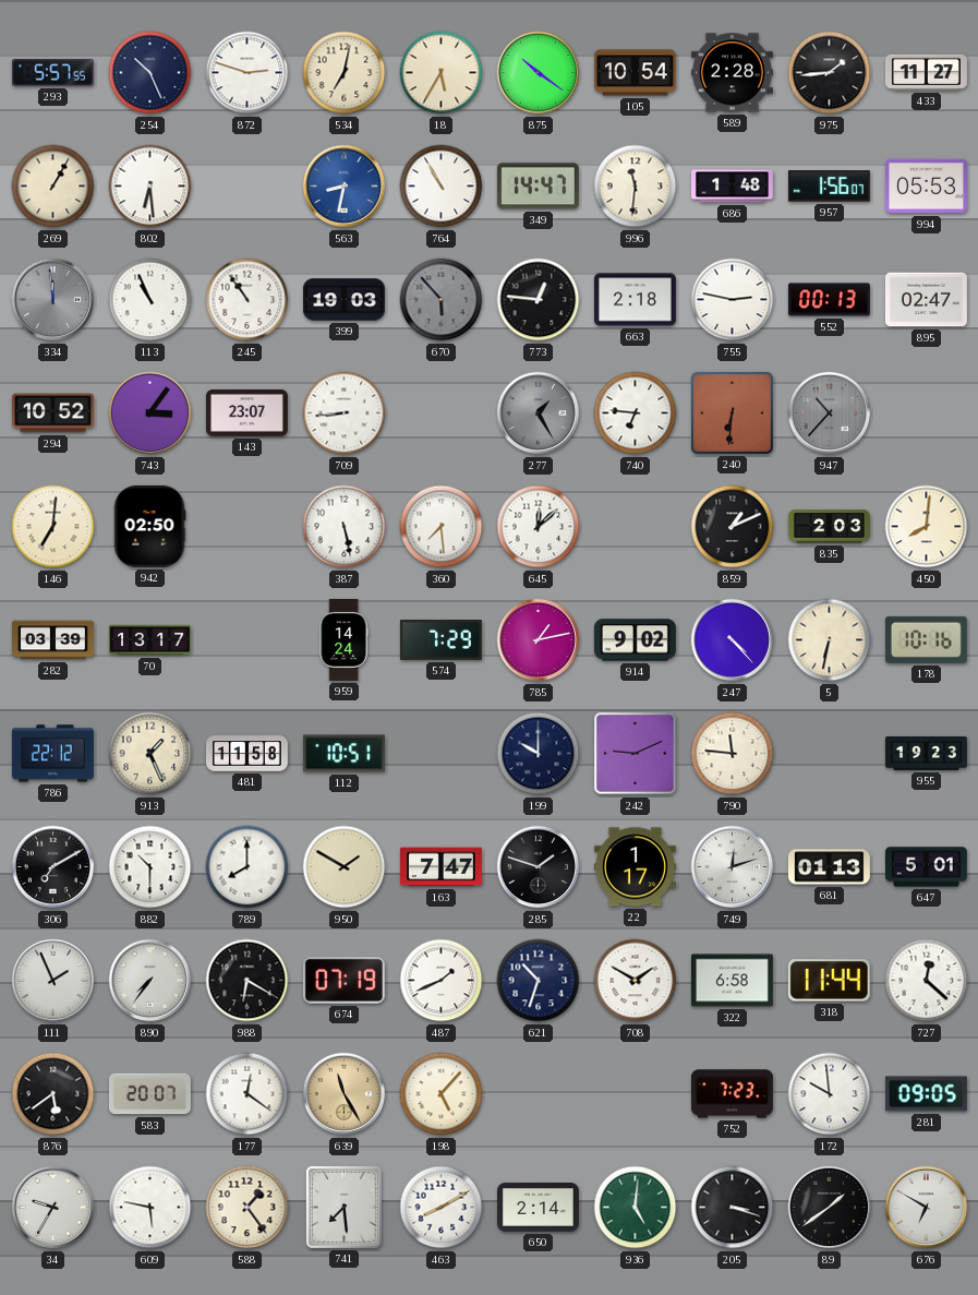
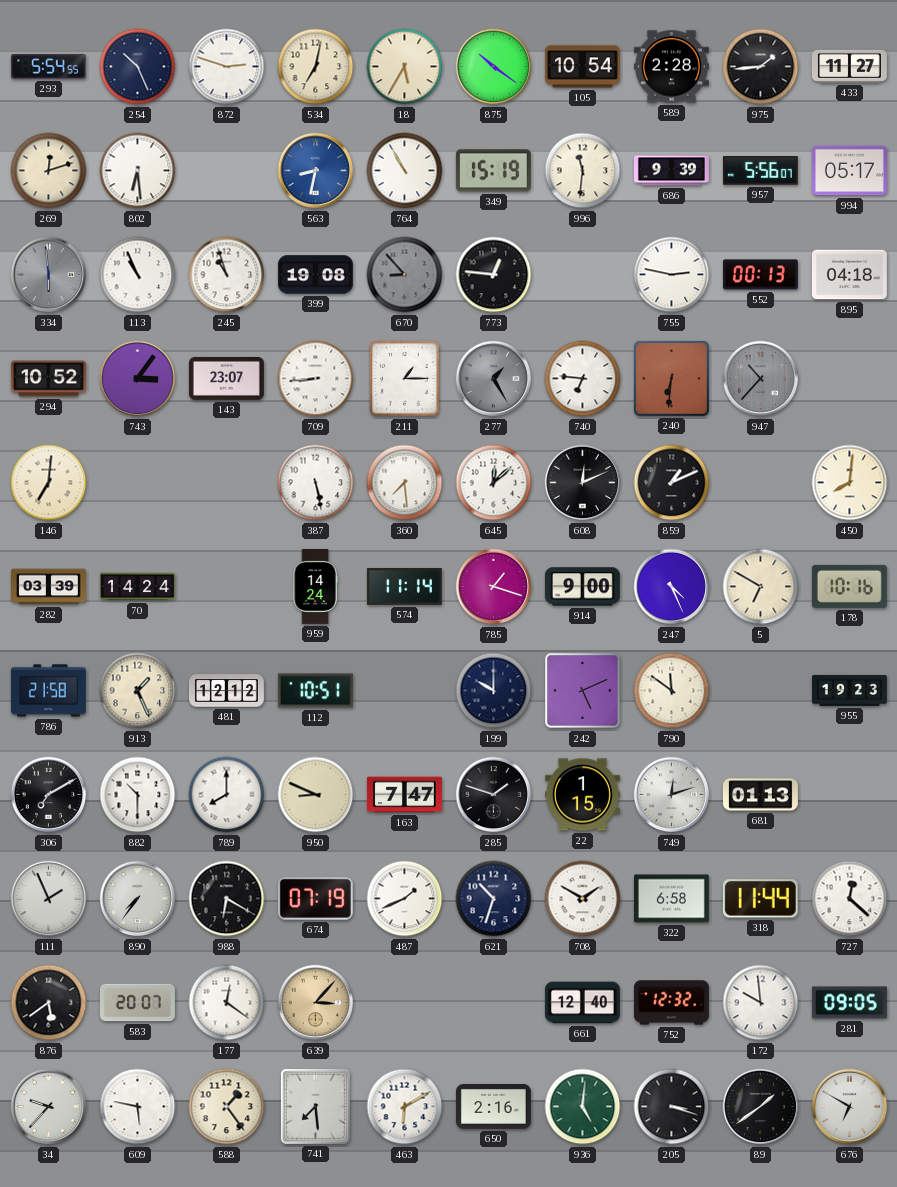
293: 5:57 -> 5:54
269: 1:05 -> 12:12
349: 14:47 -> 15:19
686: 1:48 -> 9:39
957: 1:56 -> 5:56
994: 05:53 -> 05:17
334: 11:59 -> 5:59
245: 10:54 -> 10:57
399: 19:03 -> 19:08
670: 5:53 -> 8:53
663: 2:18 -> none
895: 02:47 -> 04:18
211: none -> 1:15
942: 02:50 -> none
608: none -> 12:11
835: 2:03 -> none
70: 13:17 -> 14:24
574: 7:29 -> 11:14
785: 1:13 -> 1:18
914: 9:02 -> 9:00
247: 4:23 -> 4:26
5: 6:32 -> 6:50
786: 22:12 -> 21:58
481: 11:58 -> 12:12
242: 9:11 -> 5:11
790: 11:46 -> 11:51
950: 1:50 -> 8:49
22: 1:17 -> 1:15
647: 5:01 -> none
639: 11:25 -> 3:07
198: 5:07 -> none
661: none -> 12:40
752: 7:23 -> 12:32
34: 9:35 -> 9:37
463: 8:10 -> 6:10
650: 2:14 -> 2:16
